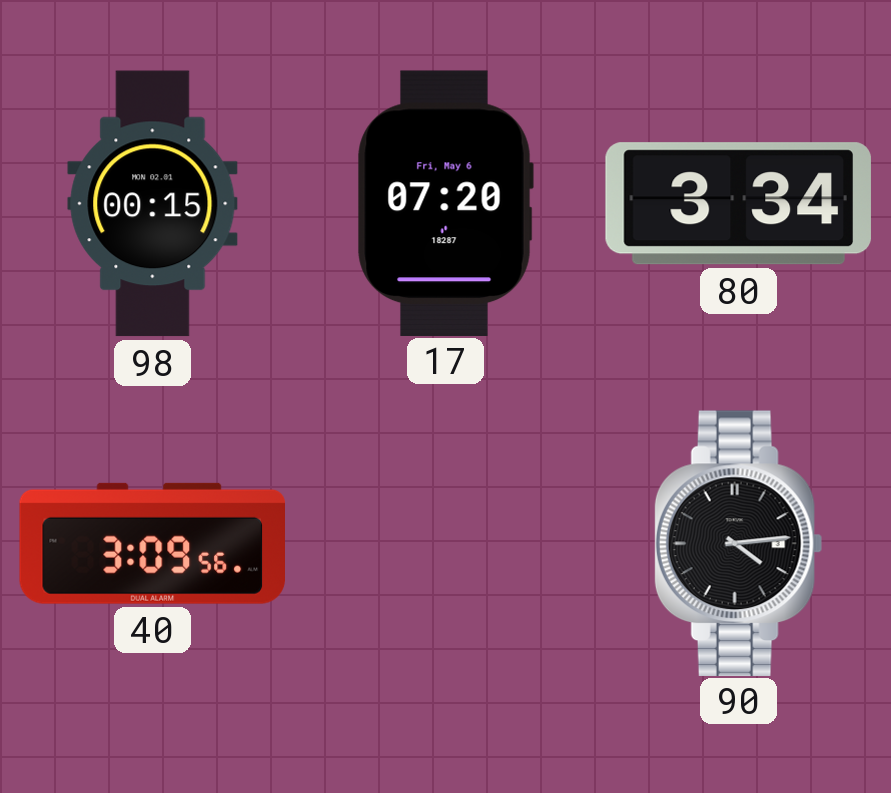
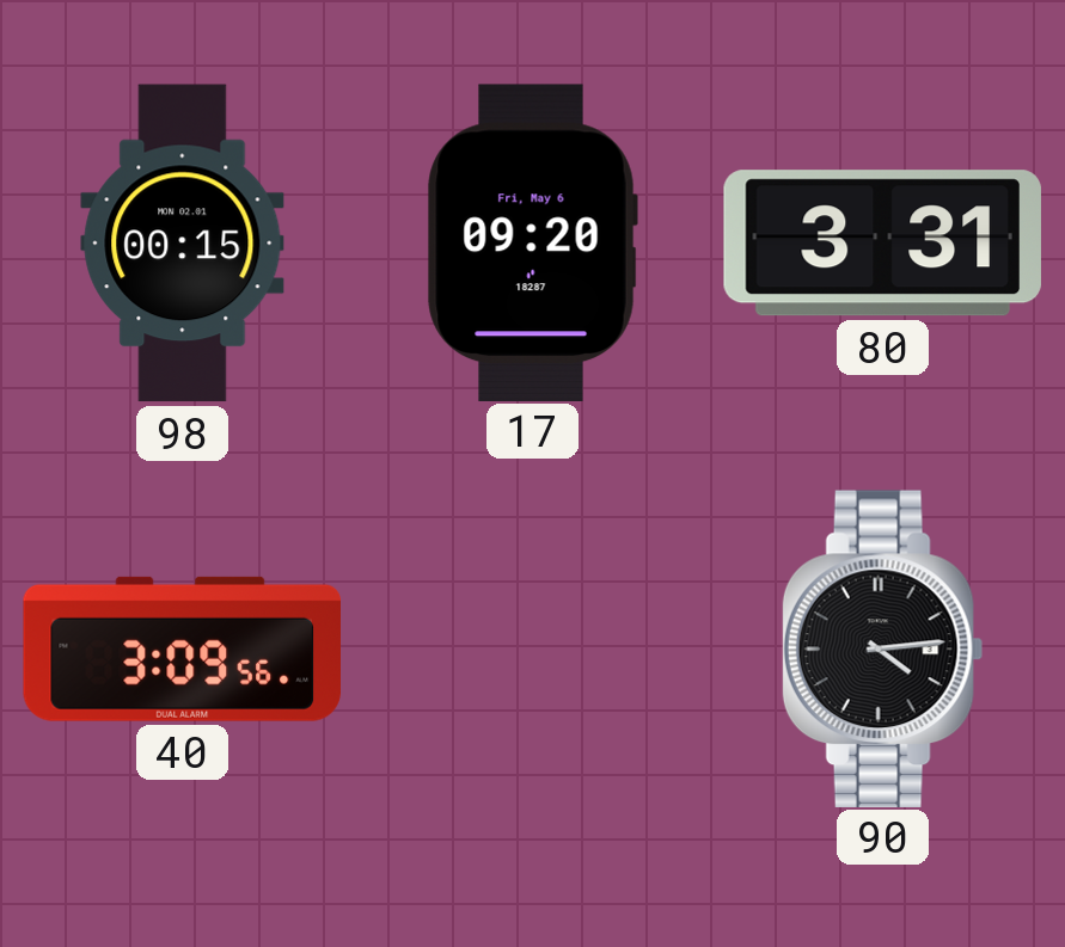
17: 07:20 -> 09:20
80: 3:34 -> 3:31
